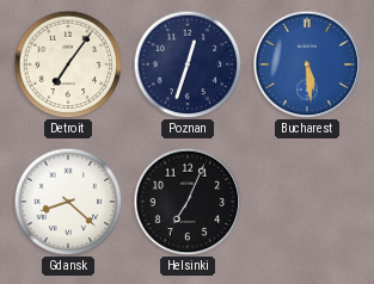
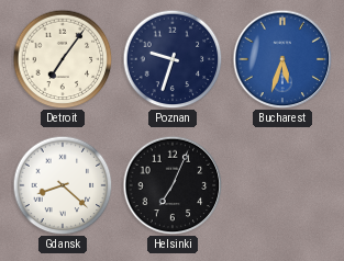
Poznan: 12:33 -> 9:33
Bucharest: 5:29 -> 5:33
